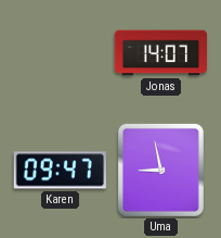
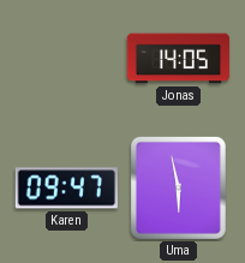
Jonas: 14:07 -> 14:05
Uma: 8:58 -> 5:58
